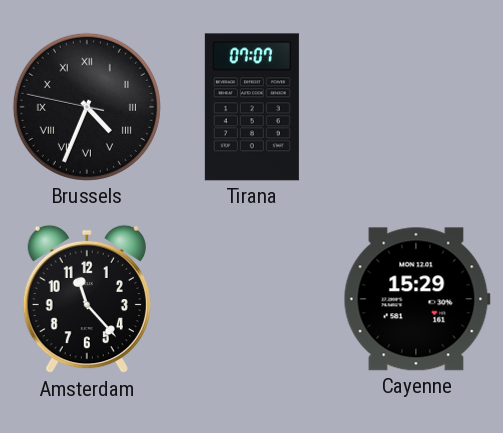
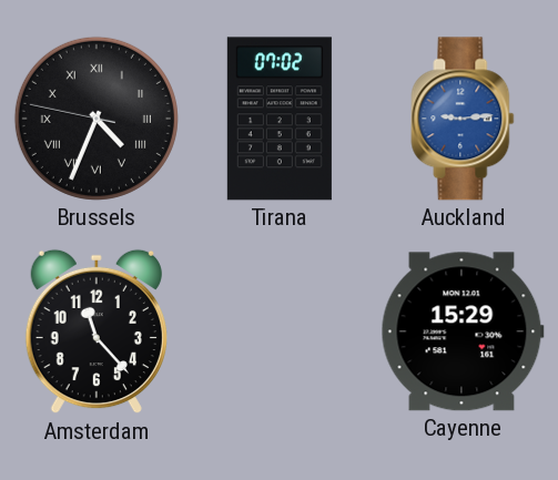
Tirana: 07:07 -> 07:02
Auckland: none -> 9:14
